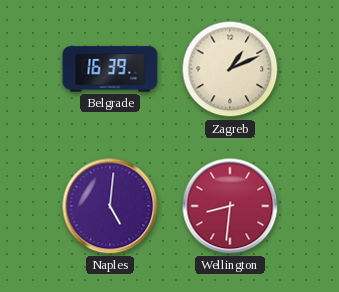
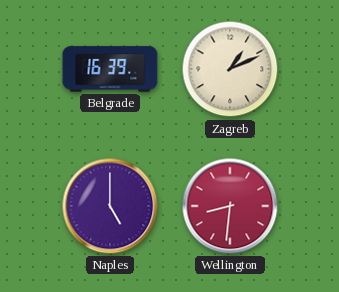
Naples: 5:01 -> 5:00
